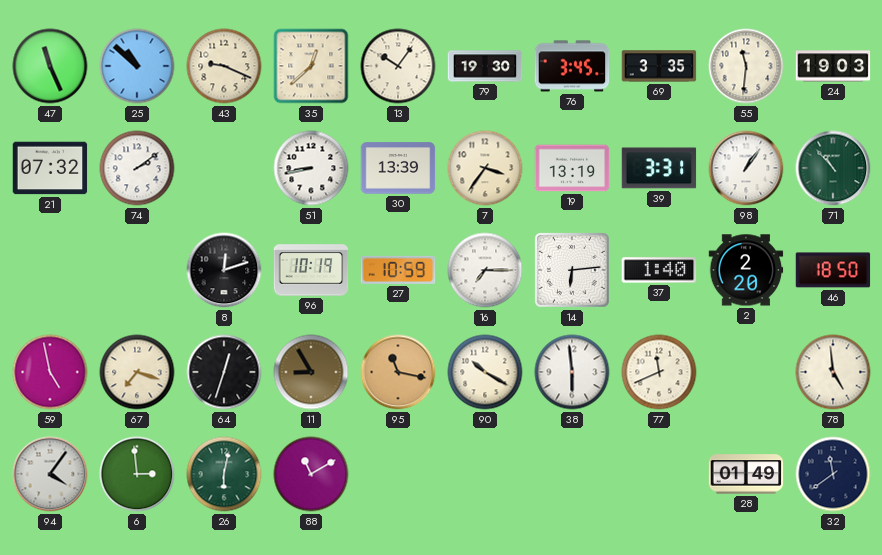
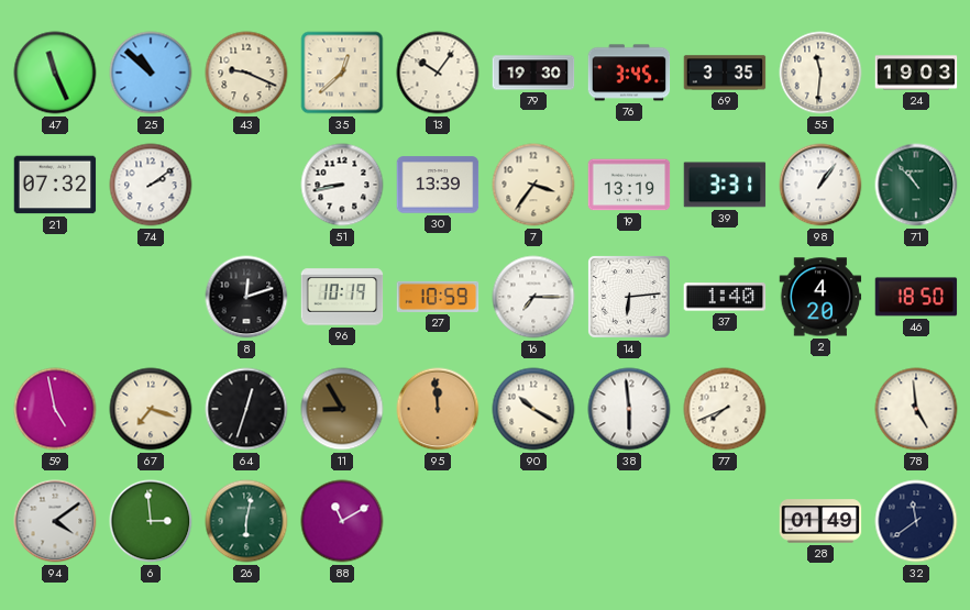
2: 2:20 -> 4:20
95: 11:17 -> 11:59
77: 11:41 -> 7:41
94: 4:06 -> 4:09
